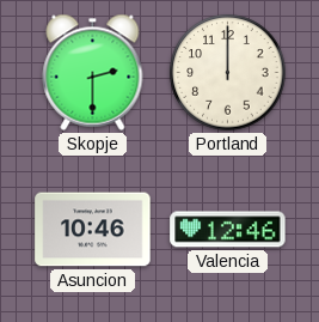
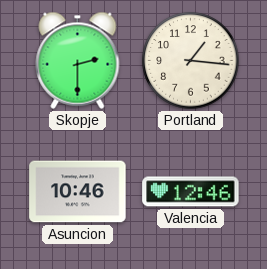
Portland: 12:00 -> 1:16
